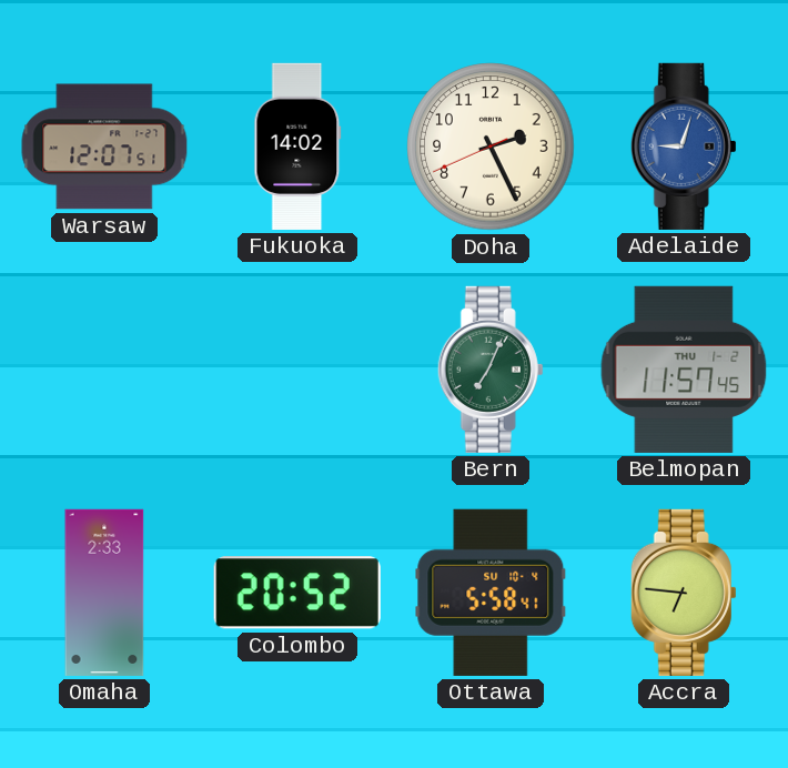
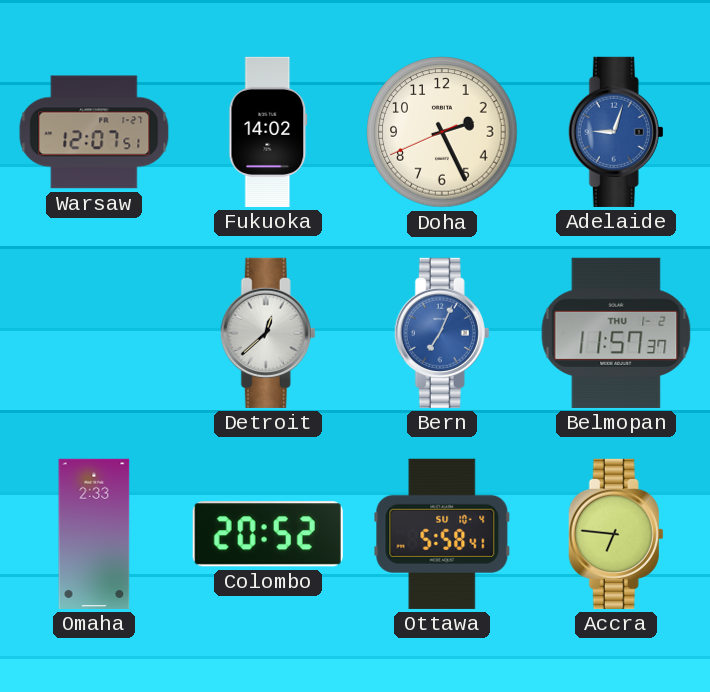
Detroit: none -> 12:38
Bern dial: green -> blue
Belmopan: 11:57:45 -> 11:57:37
